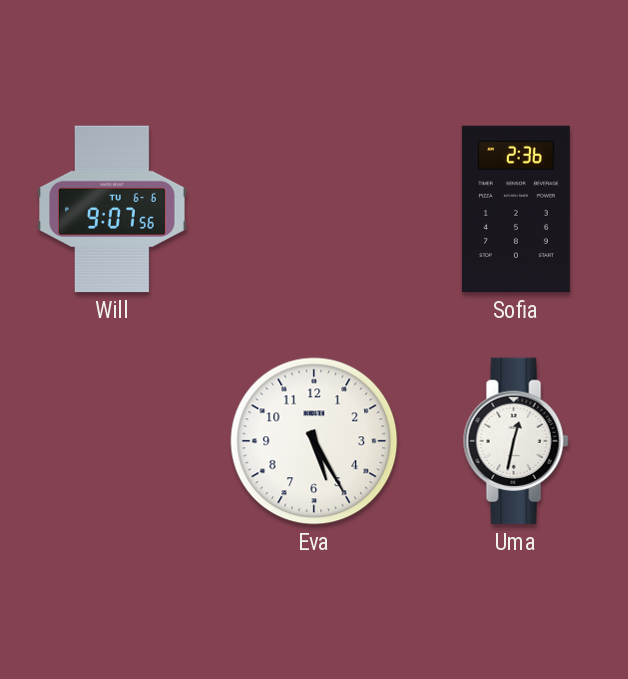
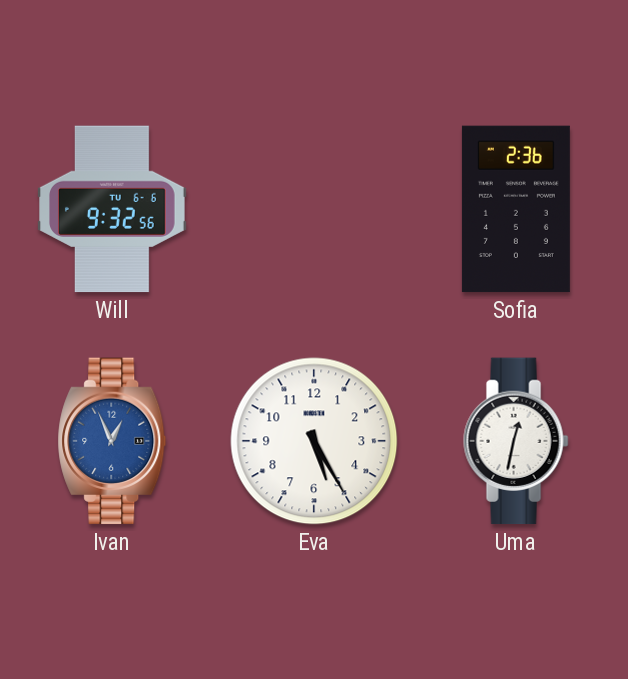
Will: 9:07 -> 9:32
Ivan: none -> 12:56
